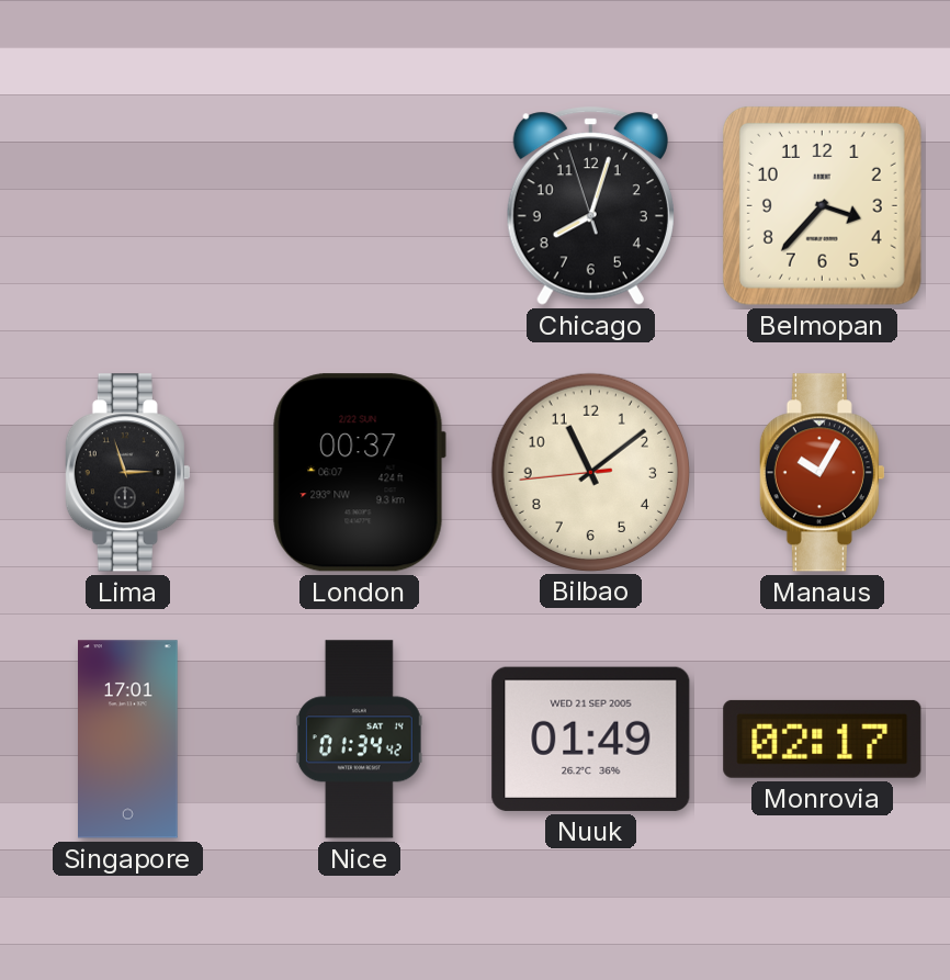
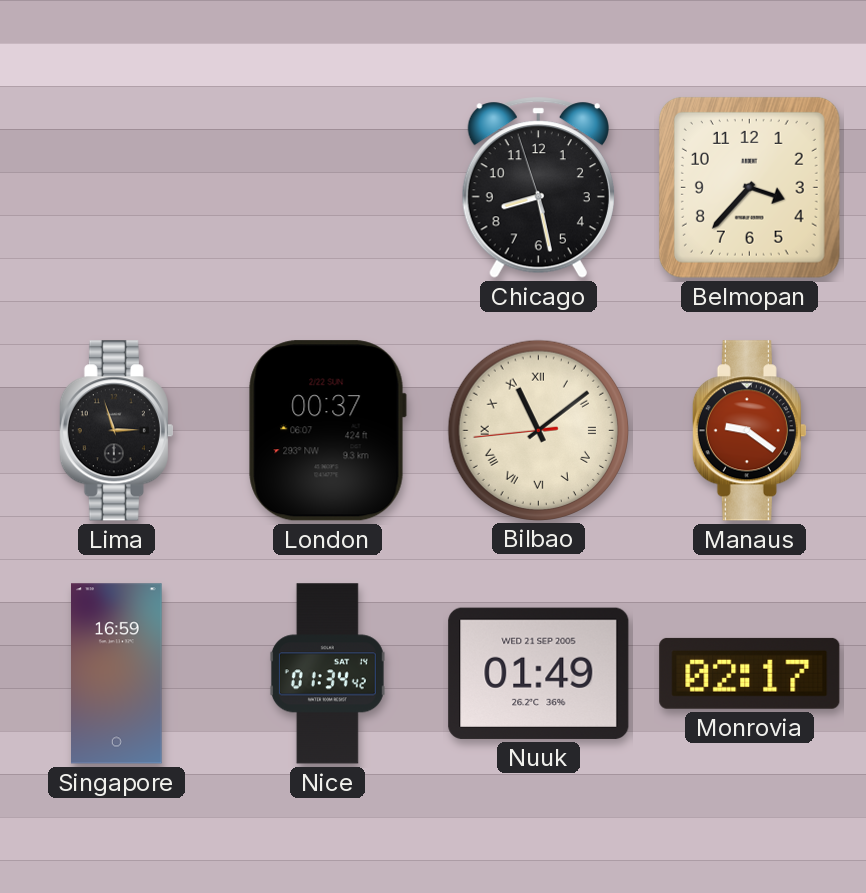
Chicago: 8:02 -> 8:27
Bilbao numerals: Arabic -> Roman
Manaus: 10:05 -> 9:21
Singapore: 17:01 -> 16:59
